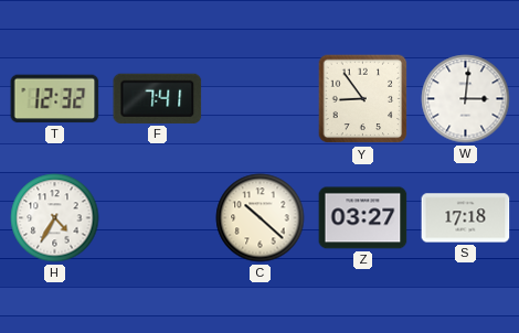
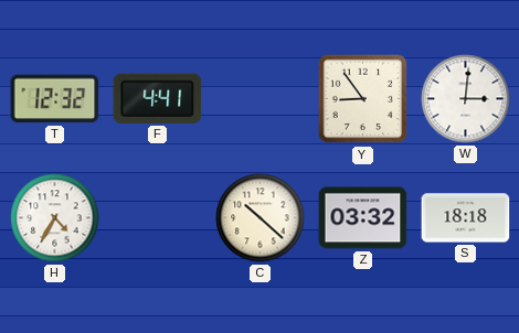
F: 7:41 -> 4:41
Z: 03:27 -> 03:32
S: 17:18 -> 18:18
